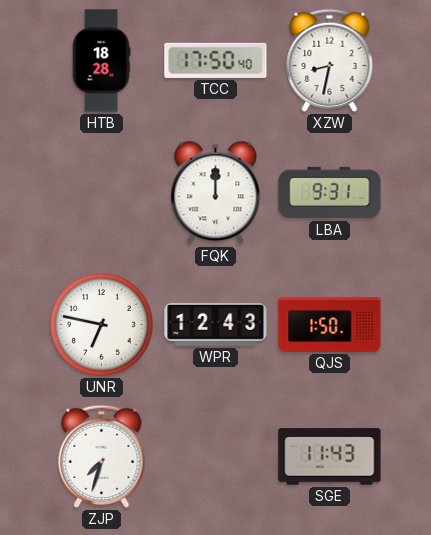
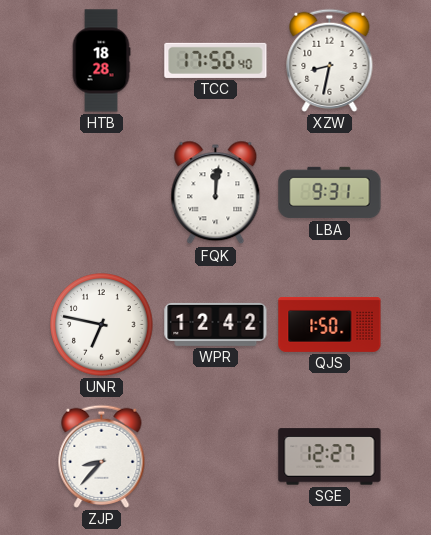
FQK: 12:00 -> 12:01
WPR: 12:43 -> 12:42
ZJP: 7:33 -> 8:37
SGE: 11:43 -> 12:27
